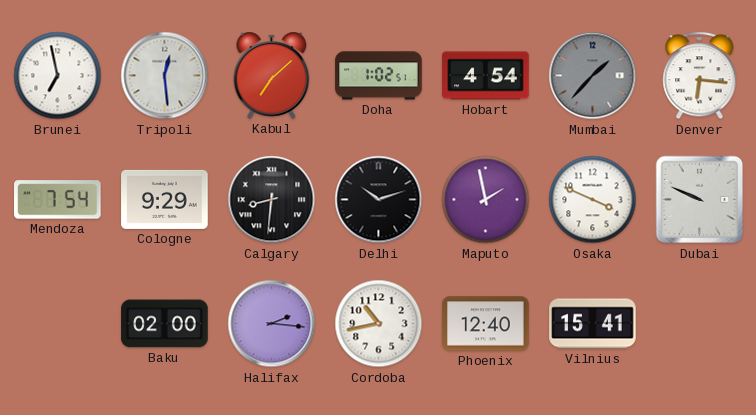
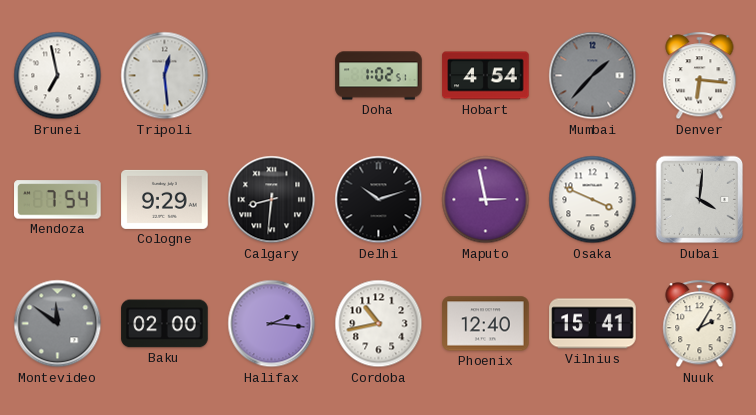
Kabul: 7:08 -> none
Maputo: 1:58 -> 2:58
Dubai: 9:49 -> 4:01
Montevideo: none -> 11:51
Nuuk: none -> 2:05
